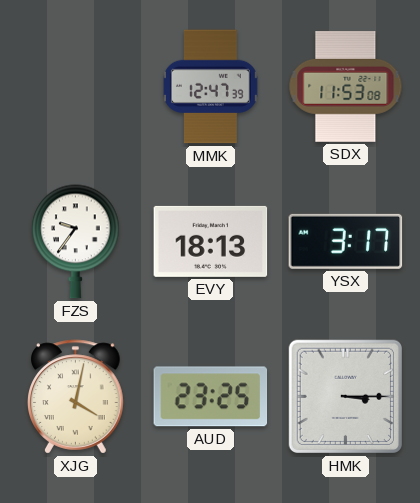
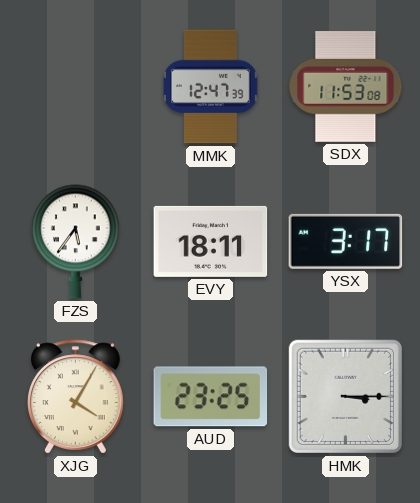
FZS: 9:36 -> 5:36
EVY: 18:13 -> 18:11
XJG: 4:02 -> 4:05
